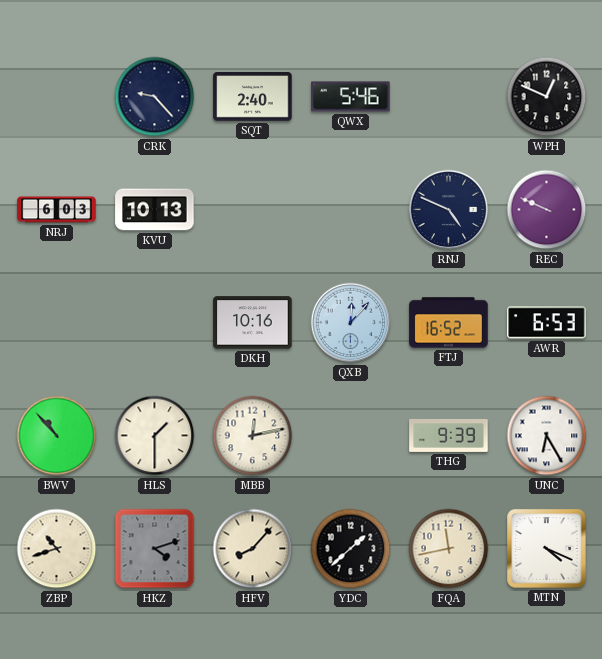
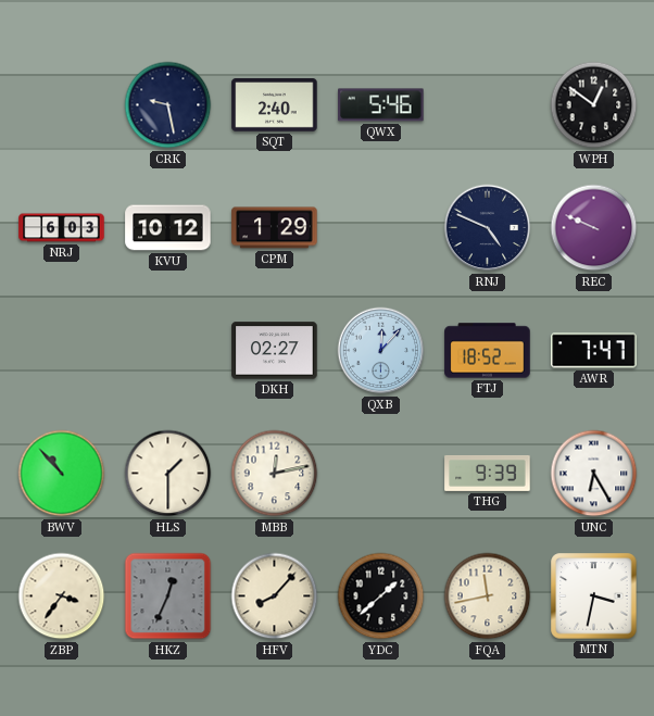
CRK: 9:23 -> 9:28
WPH: 12:49 -> 12:51
KVU: 10:13 -> 10:12
CPM: none -> 1:29
DKH: 10:16 -> 02:27
FTJ: 16:52 -> 18:52
AWR: 6:53 -> 7:47
ZBP: 10:42 -> 3:36
HKZ: 4:12 -> 12:34
MTN: 4:19 -> 3:32
